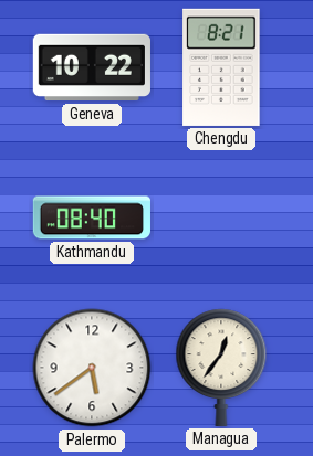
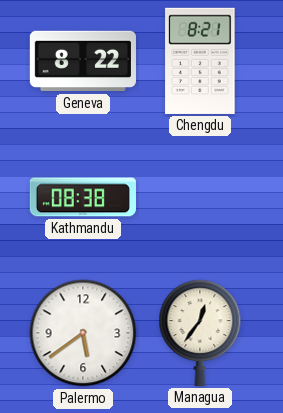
Geneva: 10:22 -> 8:22
Kathmandu: 08:40 -> 08:38
